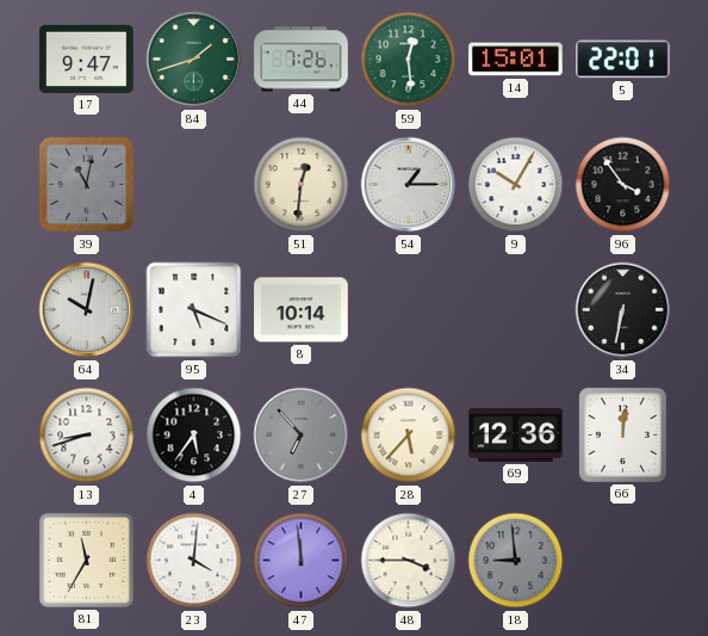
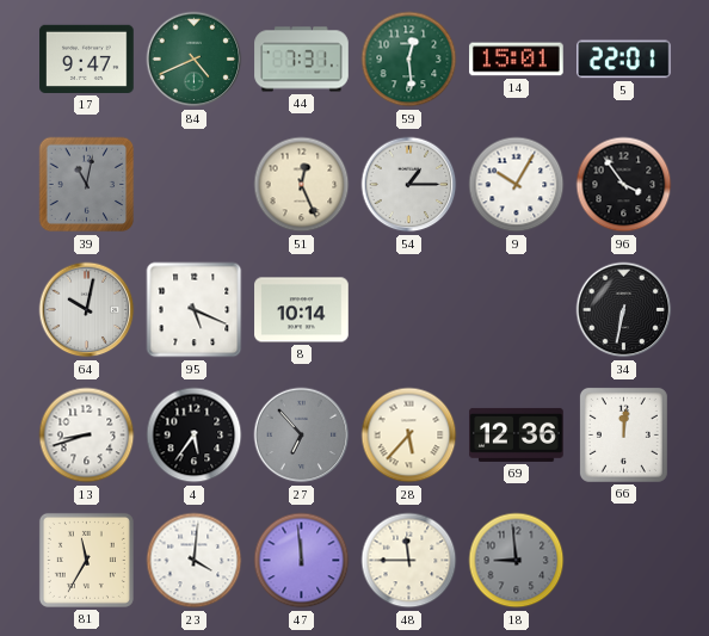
84: 1:42 -> 4:41
44: 7:26 -> 7:31
51: 12:31 -> 12:26
48: 3:45 -> 11:45
